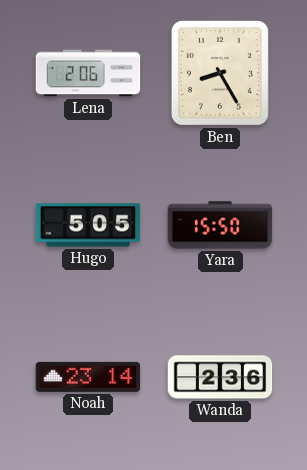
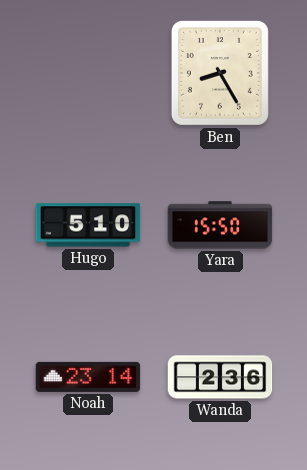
Lena: 2:06 -> none
Hugo: 5:05 -> 5:10
